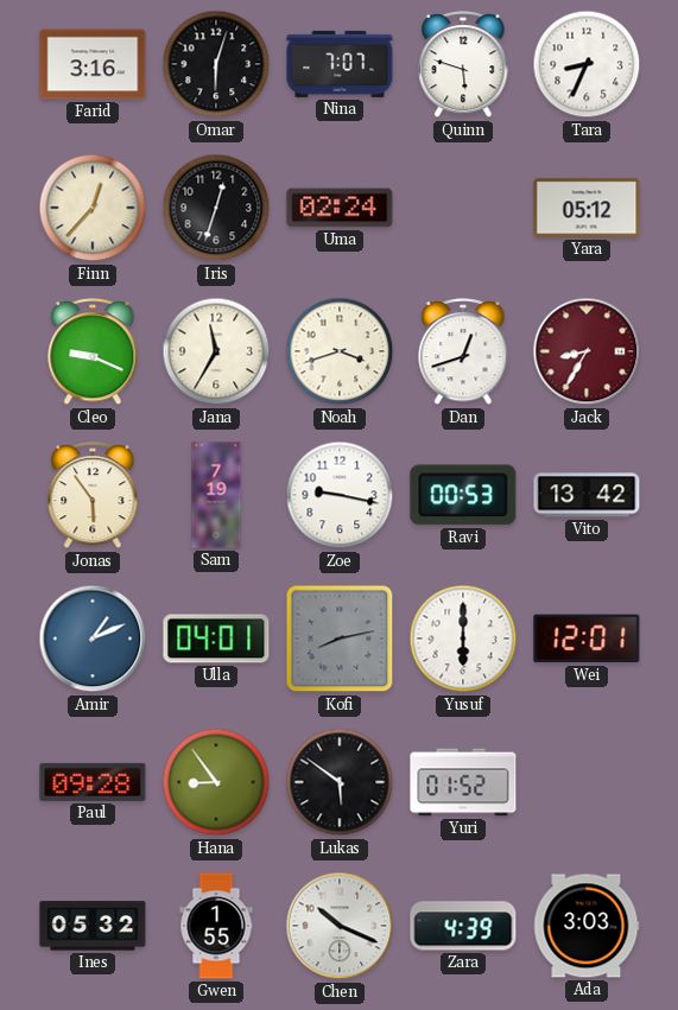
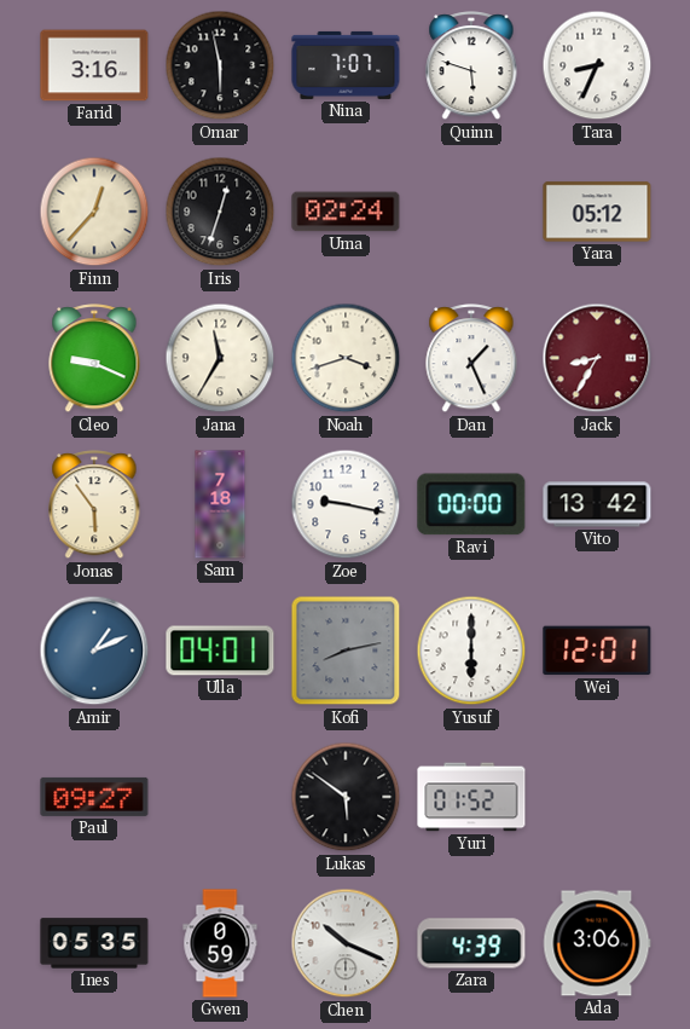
Omar: 6:03 -> 5:58
Dan: 12:42 -> 1:26
Sam: 7:19 -> 7:18
Ravi: 00:53 -> 00:00
Paul: 09:28 -> 09:27
Hana: 8:54 -> none
Ines: 05:32 -> 05:35
Gwen: 1:55 -> 0:59
Ada: 3:03 -> 3:06
